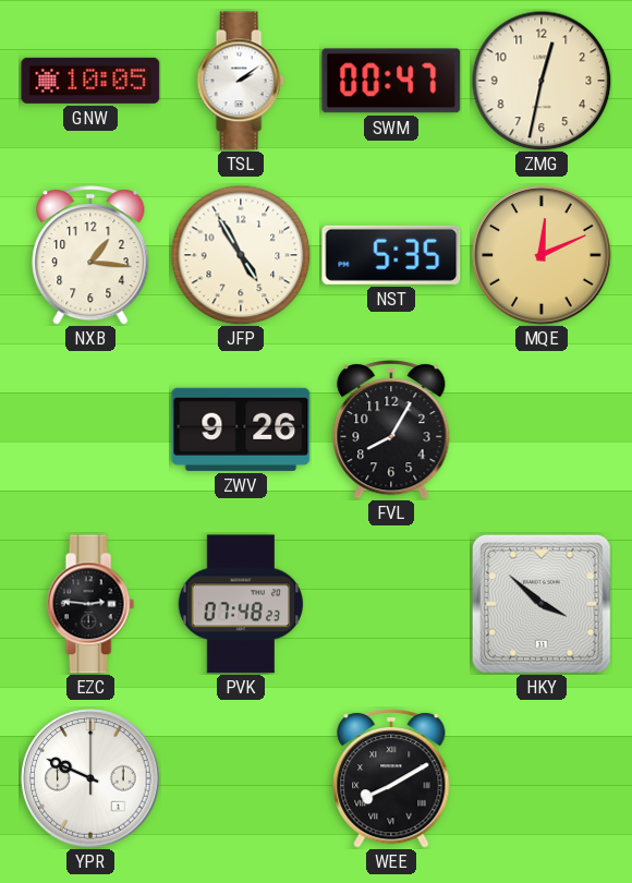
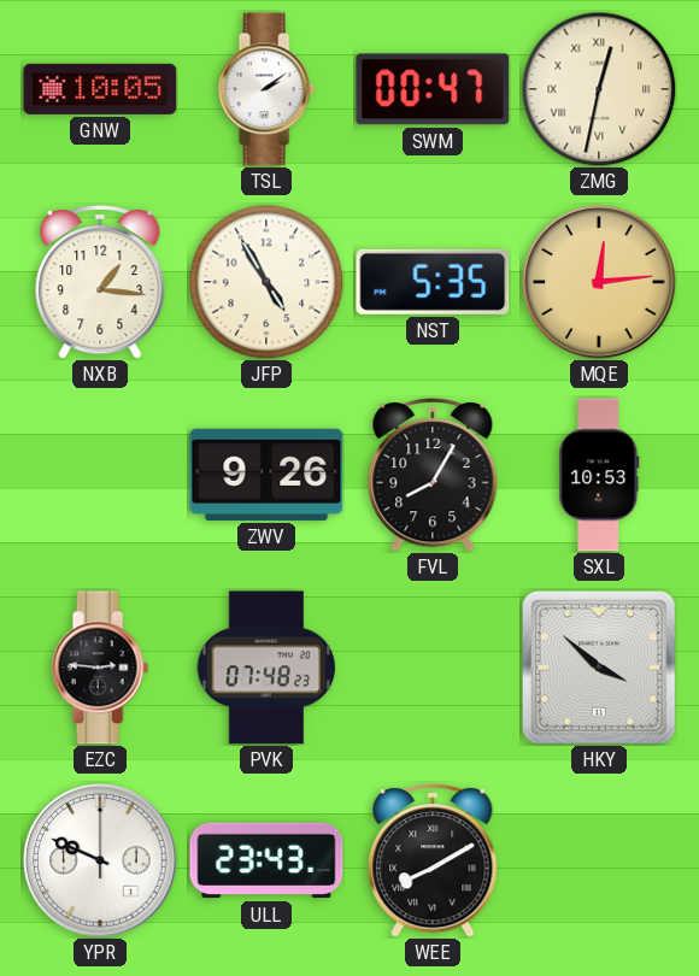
ZMG numerals: Arabic -> Roman
MQE: 12:11 -> 12:14
SXL: none -> 10:53
ULL: none -> 23:43
